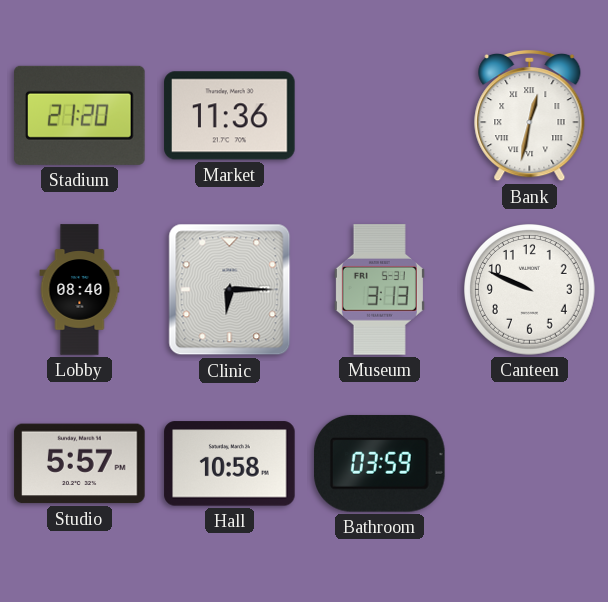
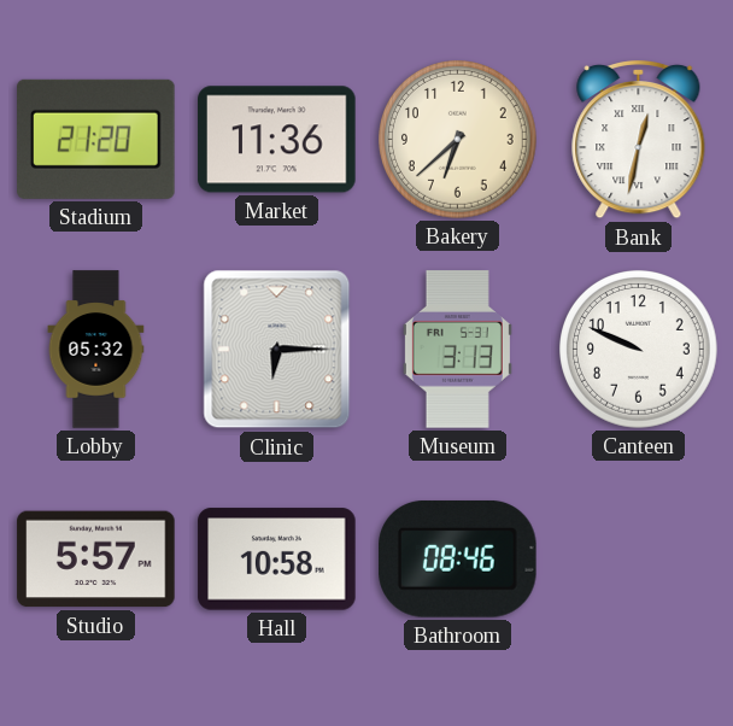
Bakery: none -> 6:38
Lobby: 08:40 -> 05:32
Bathroom: 03:59 -> 08:46
